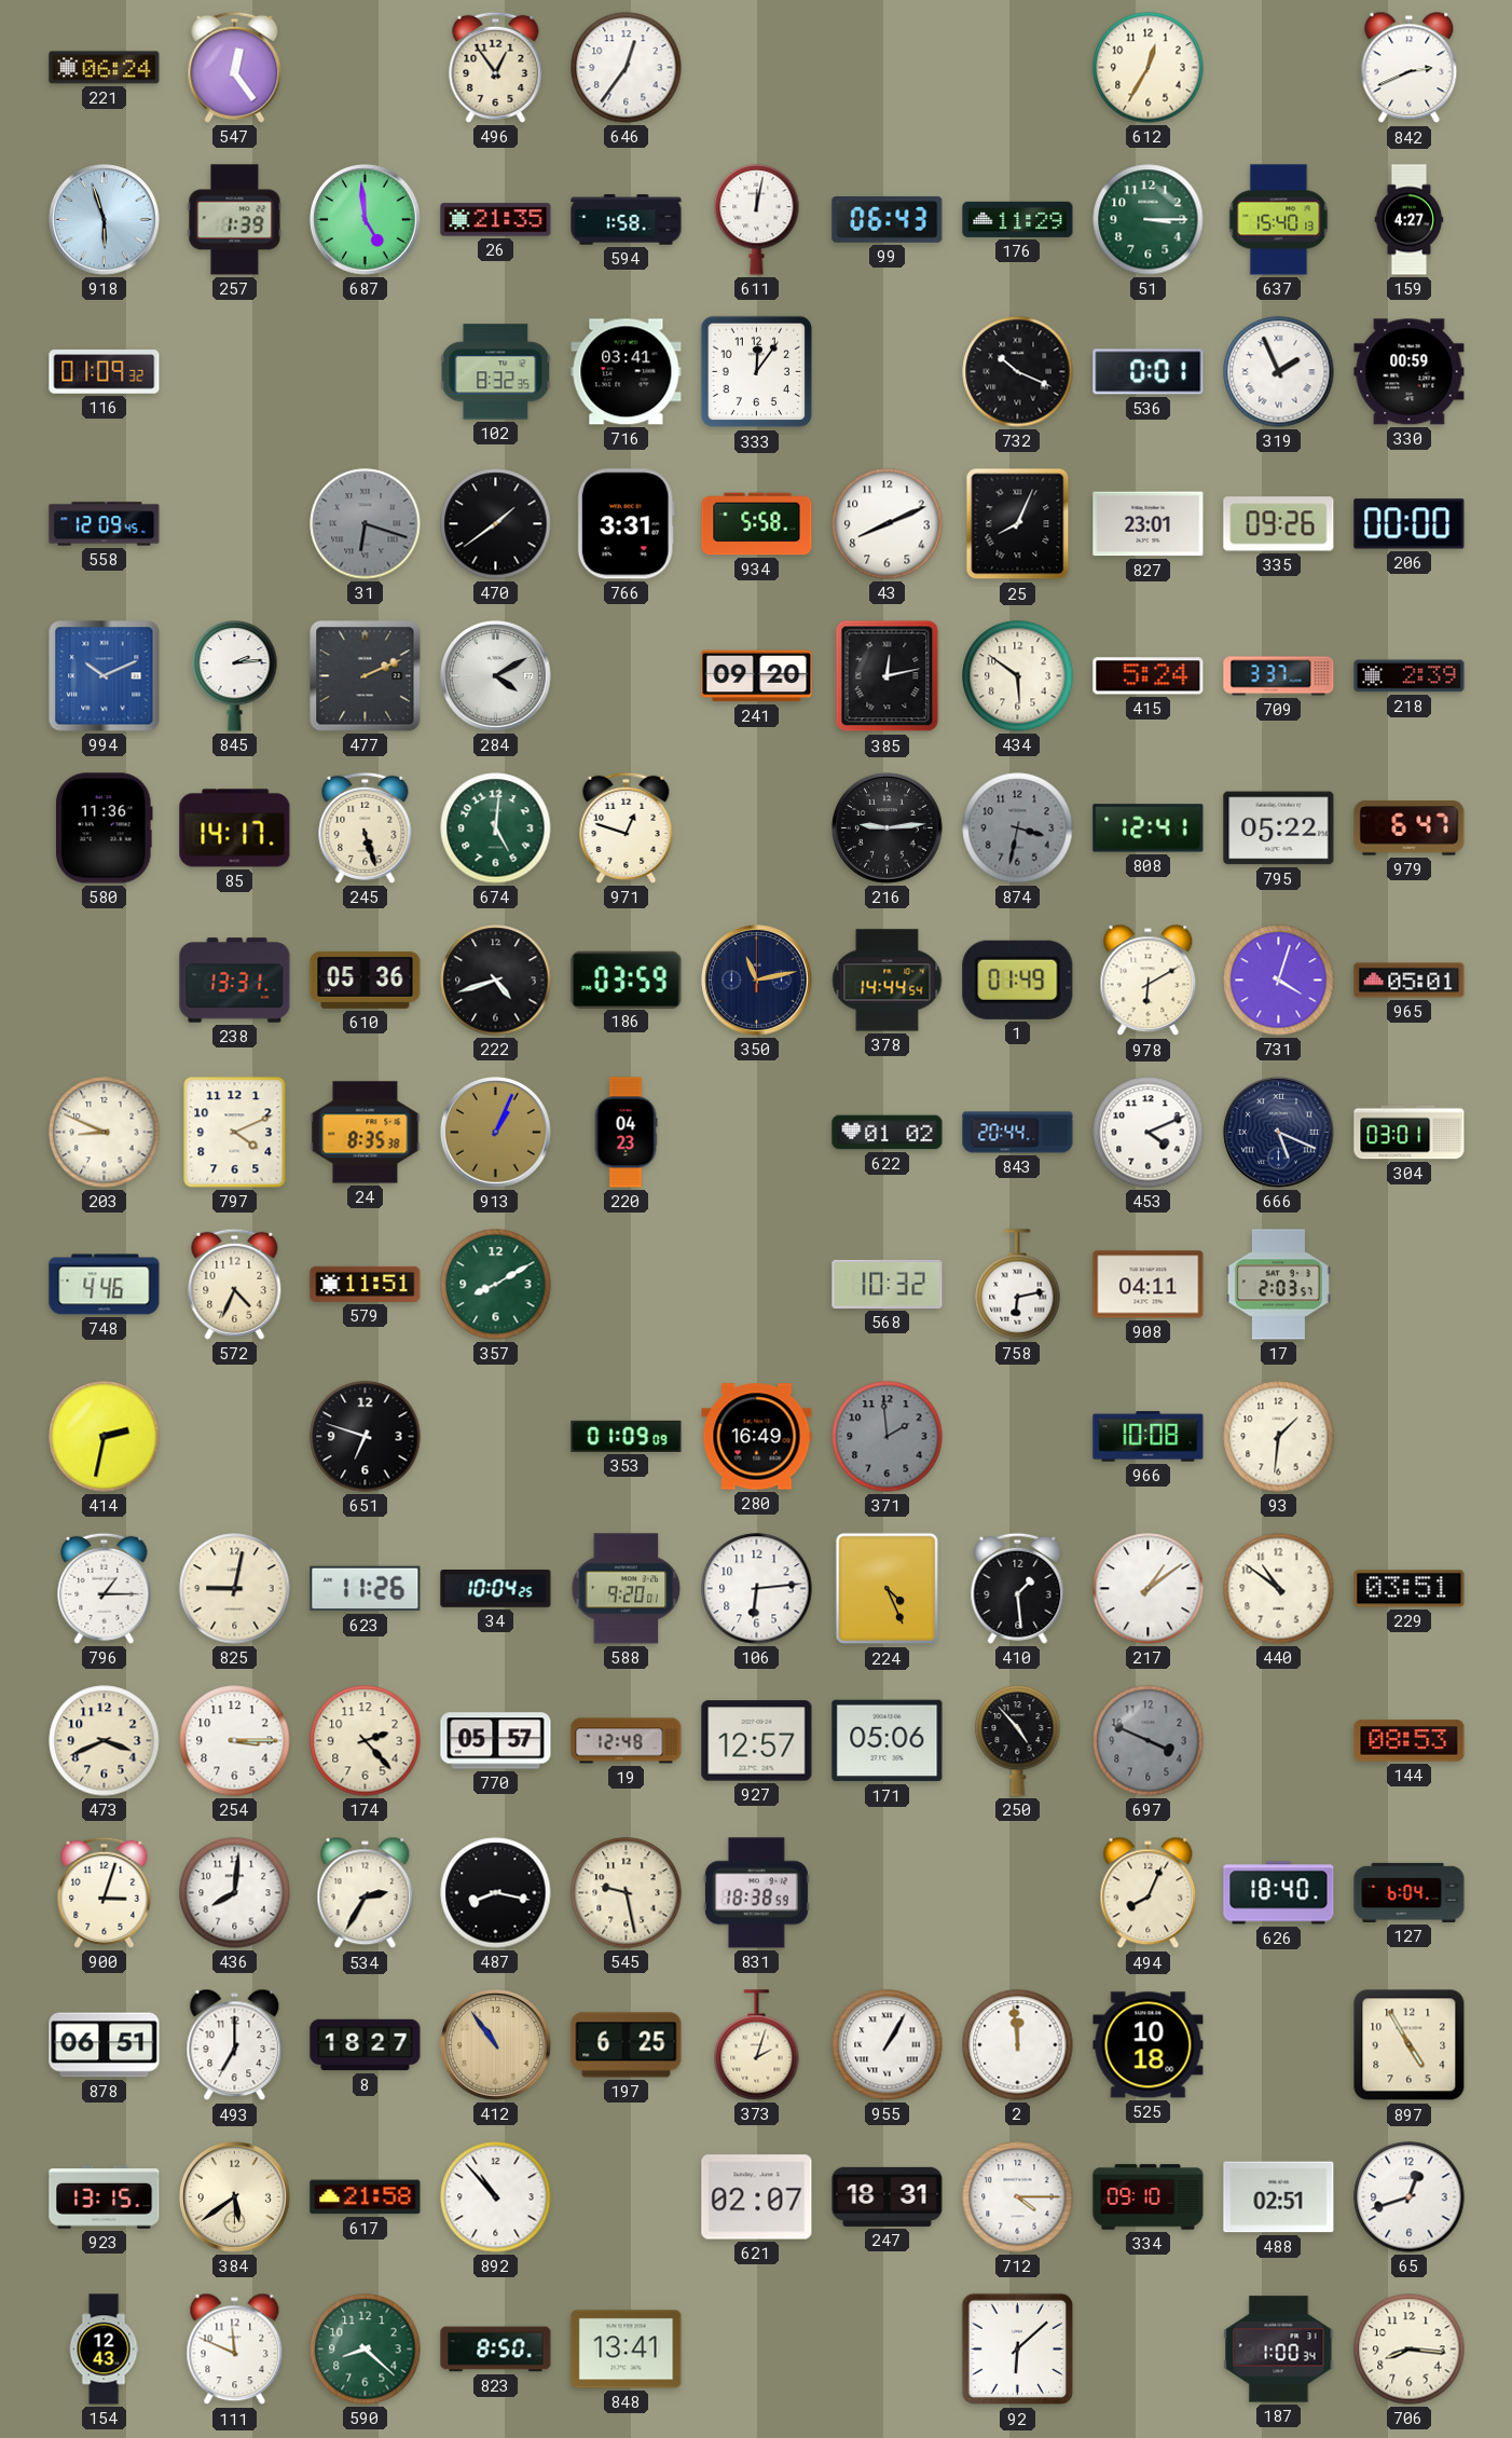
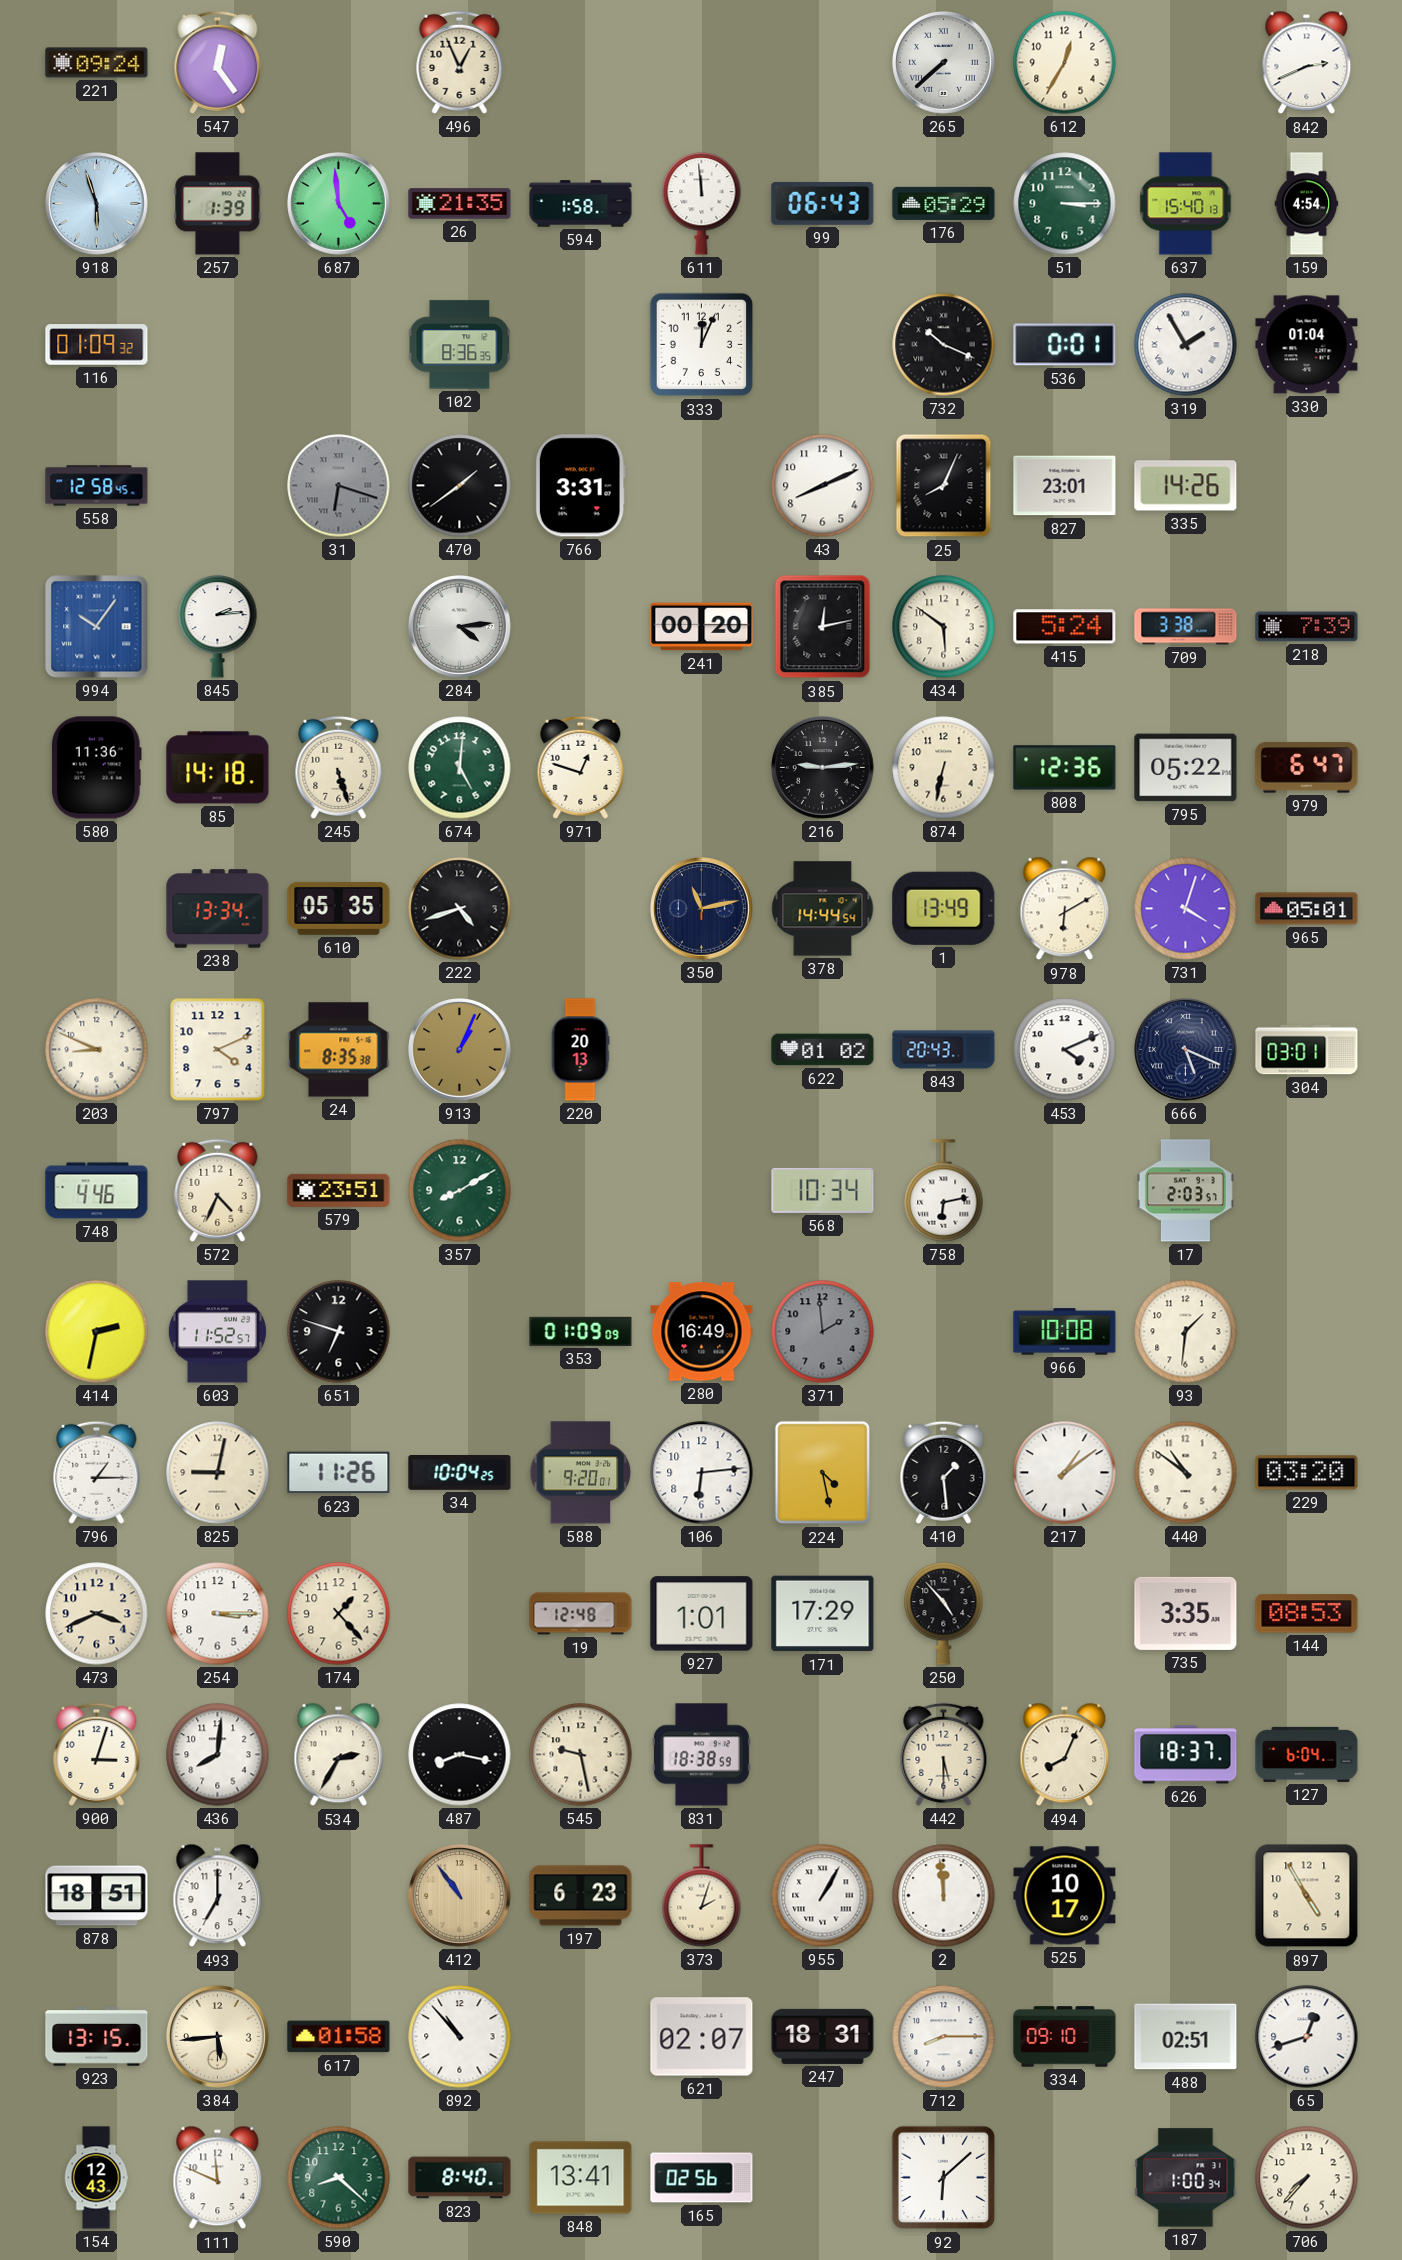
221: 06:24 -> 09:24
496: 12:54 -> 12:56
646: 12:36 -> none
265: none -> 7:38
611: 12:02 -> 11:59
176: 11:29 -> 05:29
159: 4:27 -> 4:54
102: 8:32 -> 8:36
716: 03:41 -> none
333: 12:06 -> 12:04
319: 1:56 -> 1:55
330: 00:59 -> 01:04
558: 12:09 -> 12:58
934: 5:58 -> none
335: 09:26 -> 14:26
206: 00:00 -> none
994: 10:11 -> 10:06
477: 2:11 -> none
284: 4:10 -> 4:14
241: 09:20 -> 00:20
709: 3:37 -> 3:38
218: 2:39 -> 7:39
85: 14:17 -> 14:18
874: 3:32 -> 6:32
874 dial: grey -> cream
808: 12:41 -> 12:36
238: 13:31 -> 13:34
610: 05:36 -> 05:35
186: 03:59 -> none
1: 01:49 -> 13:49
220: 04:23 -> 20:13
843: 20:44 -> 20:43
579: 11:51 -> 23:51
568: 10:32 -> 10:34
908: 04:11 -> none
603: none -> 11:52
224: 4:26 -> 4:28
229: 03:51 -> 03:20
174: 2:23 -> 1:23
770: 05:57 -> none
927: 12:57 -> 1:01
171: 05:06 -> 17:29
697: 3:49 -> none
735: none -> 3:35
442: none -> 5:30
626: 18:40 -> 18:37
878: 06:51 -> 18:51
8: 18:27 -> none
197: 6:25 -> 6:23
525: 10:18 -> 10:17
384: 5:39 -> 5:44
617: 21:58 -> 01:58
712: 4:15 -> 8:15
823: 8:50 -> 8:40
165: none -> 02:56
706: 8:16 -> 7:37
